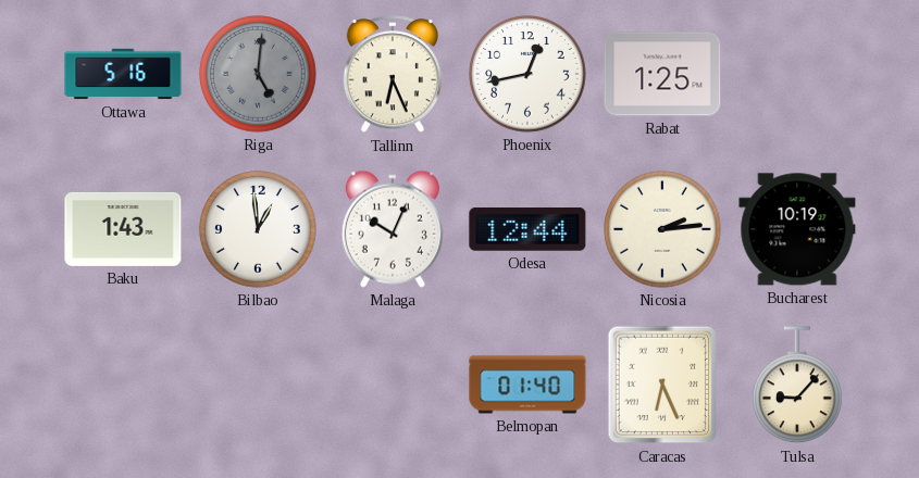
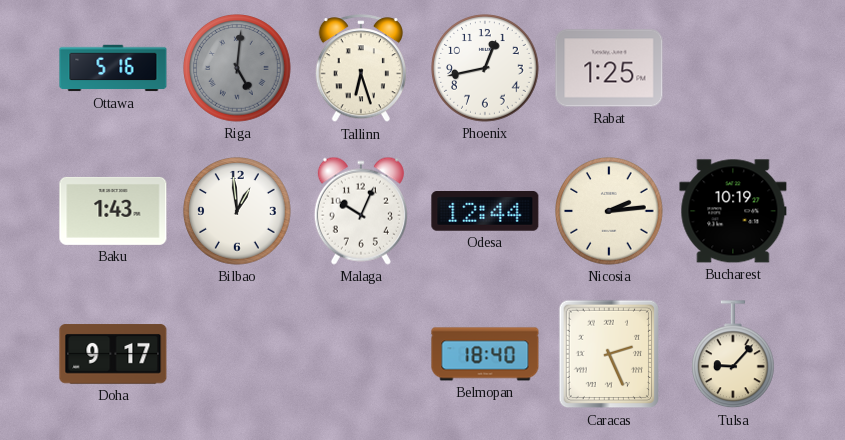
Tallinn: 6:26 -> 6:27
Doha: none -> 9:17
Belmopan: 01:40 -> 18:40
Caracas: 6:26 -> 2:26
